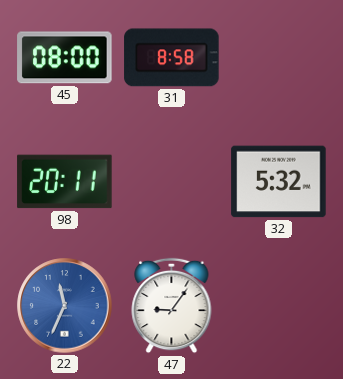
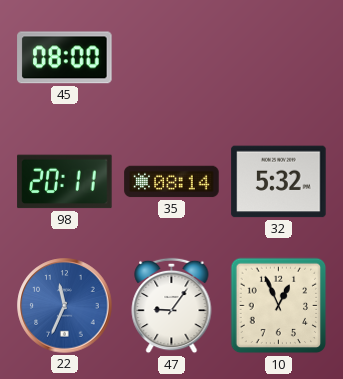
31: 8:58 -> none
35: none -> 08:14
10: none -> 12:56
